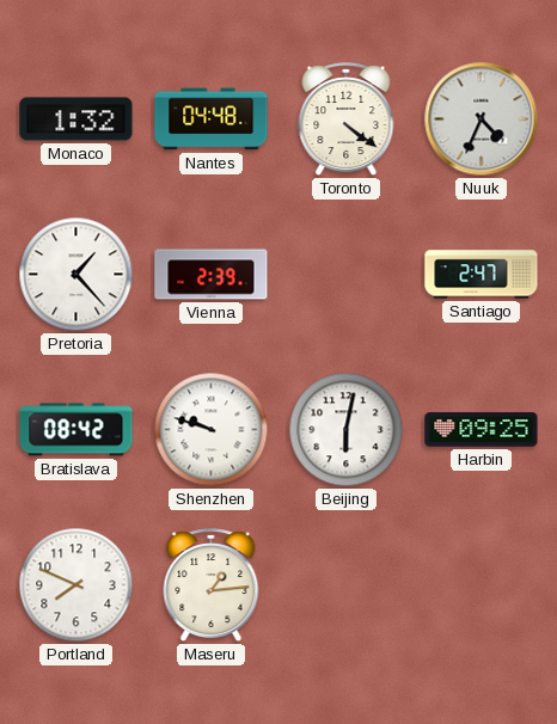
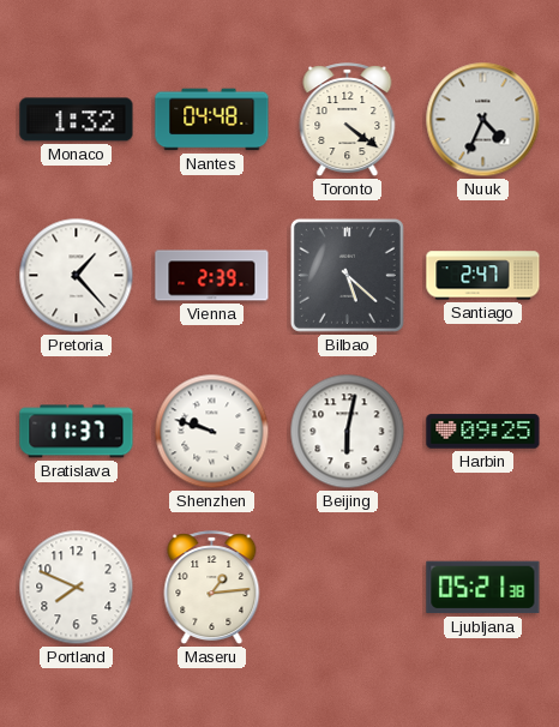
Bilbao: none -> 5:22
Bratislava: 08:42 -> 11:37
Ljubljana: none -> 05:21
